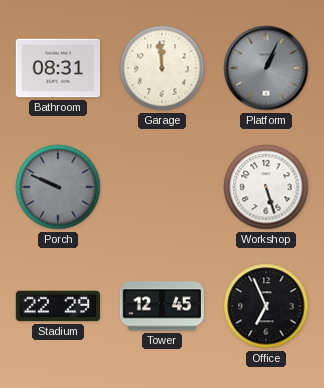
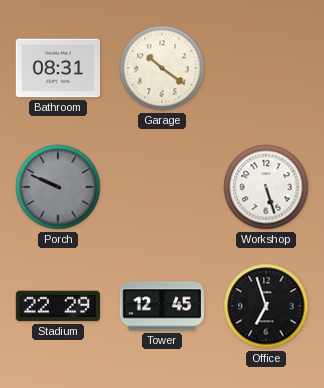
Garage: 11:59 -> 10:21
Platform: 1:04 -> none
Office: 6:56 -> 6:57
